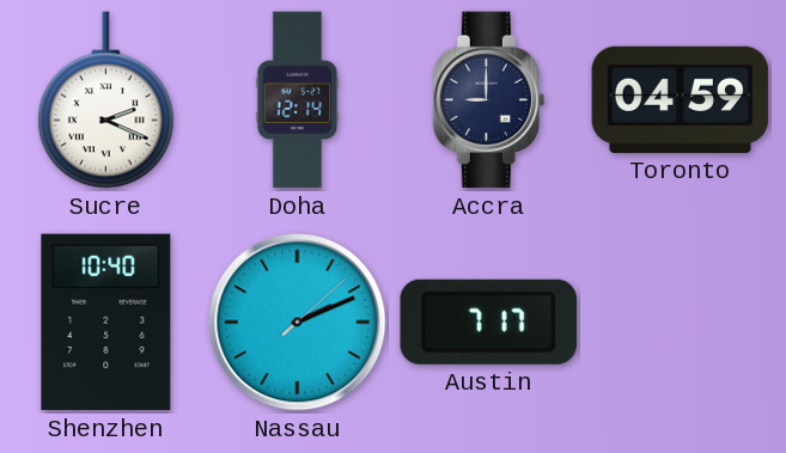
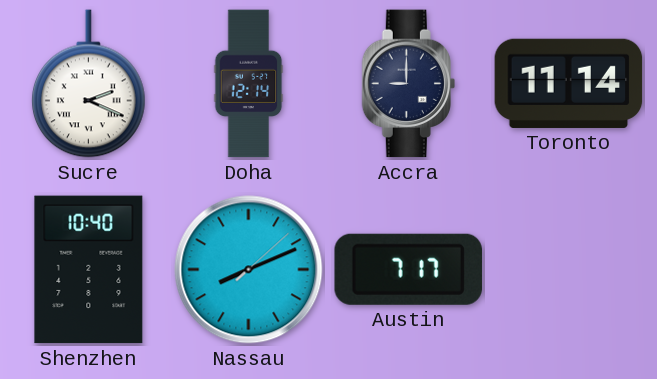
Toronto: 04:59 -> 11:14
Nassau: 2:11 -> 8:11
